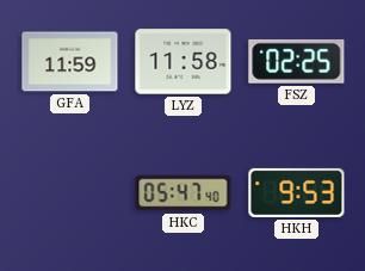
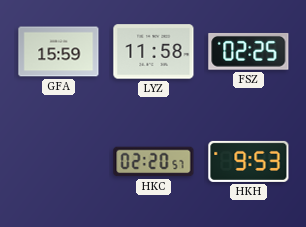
GFA: 11:59 -> 15:59
HKC: 05:47 -> 02:20
